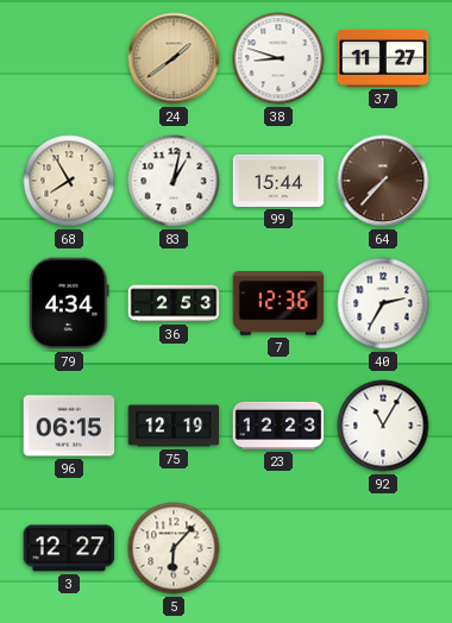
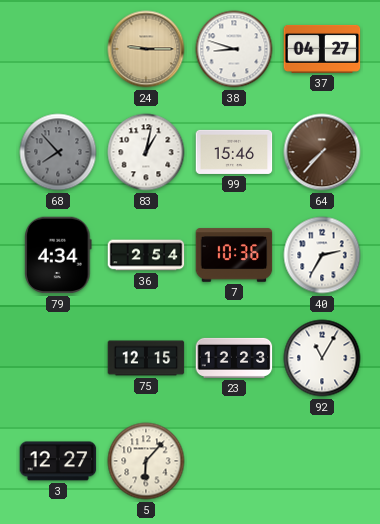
24: 1:39 -> 9:15
37: 11:27 -> 04:27
68: 7:55 -> 7:53
68 dial: cream -> grey
99: 15:44 -> 15:46
36: 2:53 -> 2:54
7: 12:36 -> 10:36
96: 06:15 -> none
75: 12:19 -> 12:15
